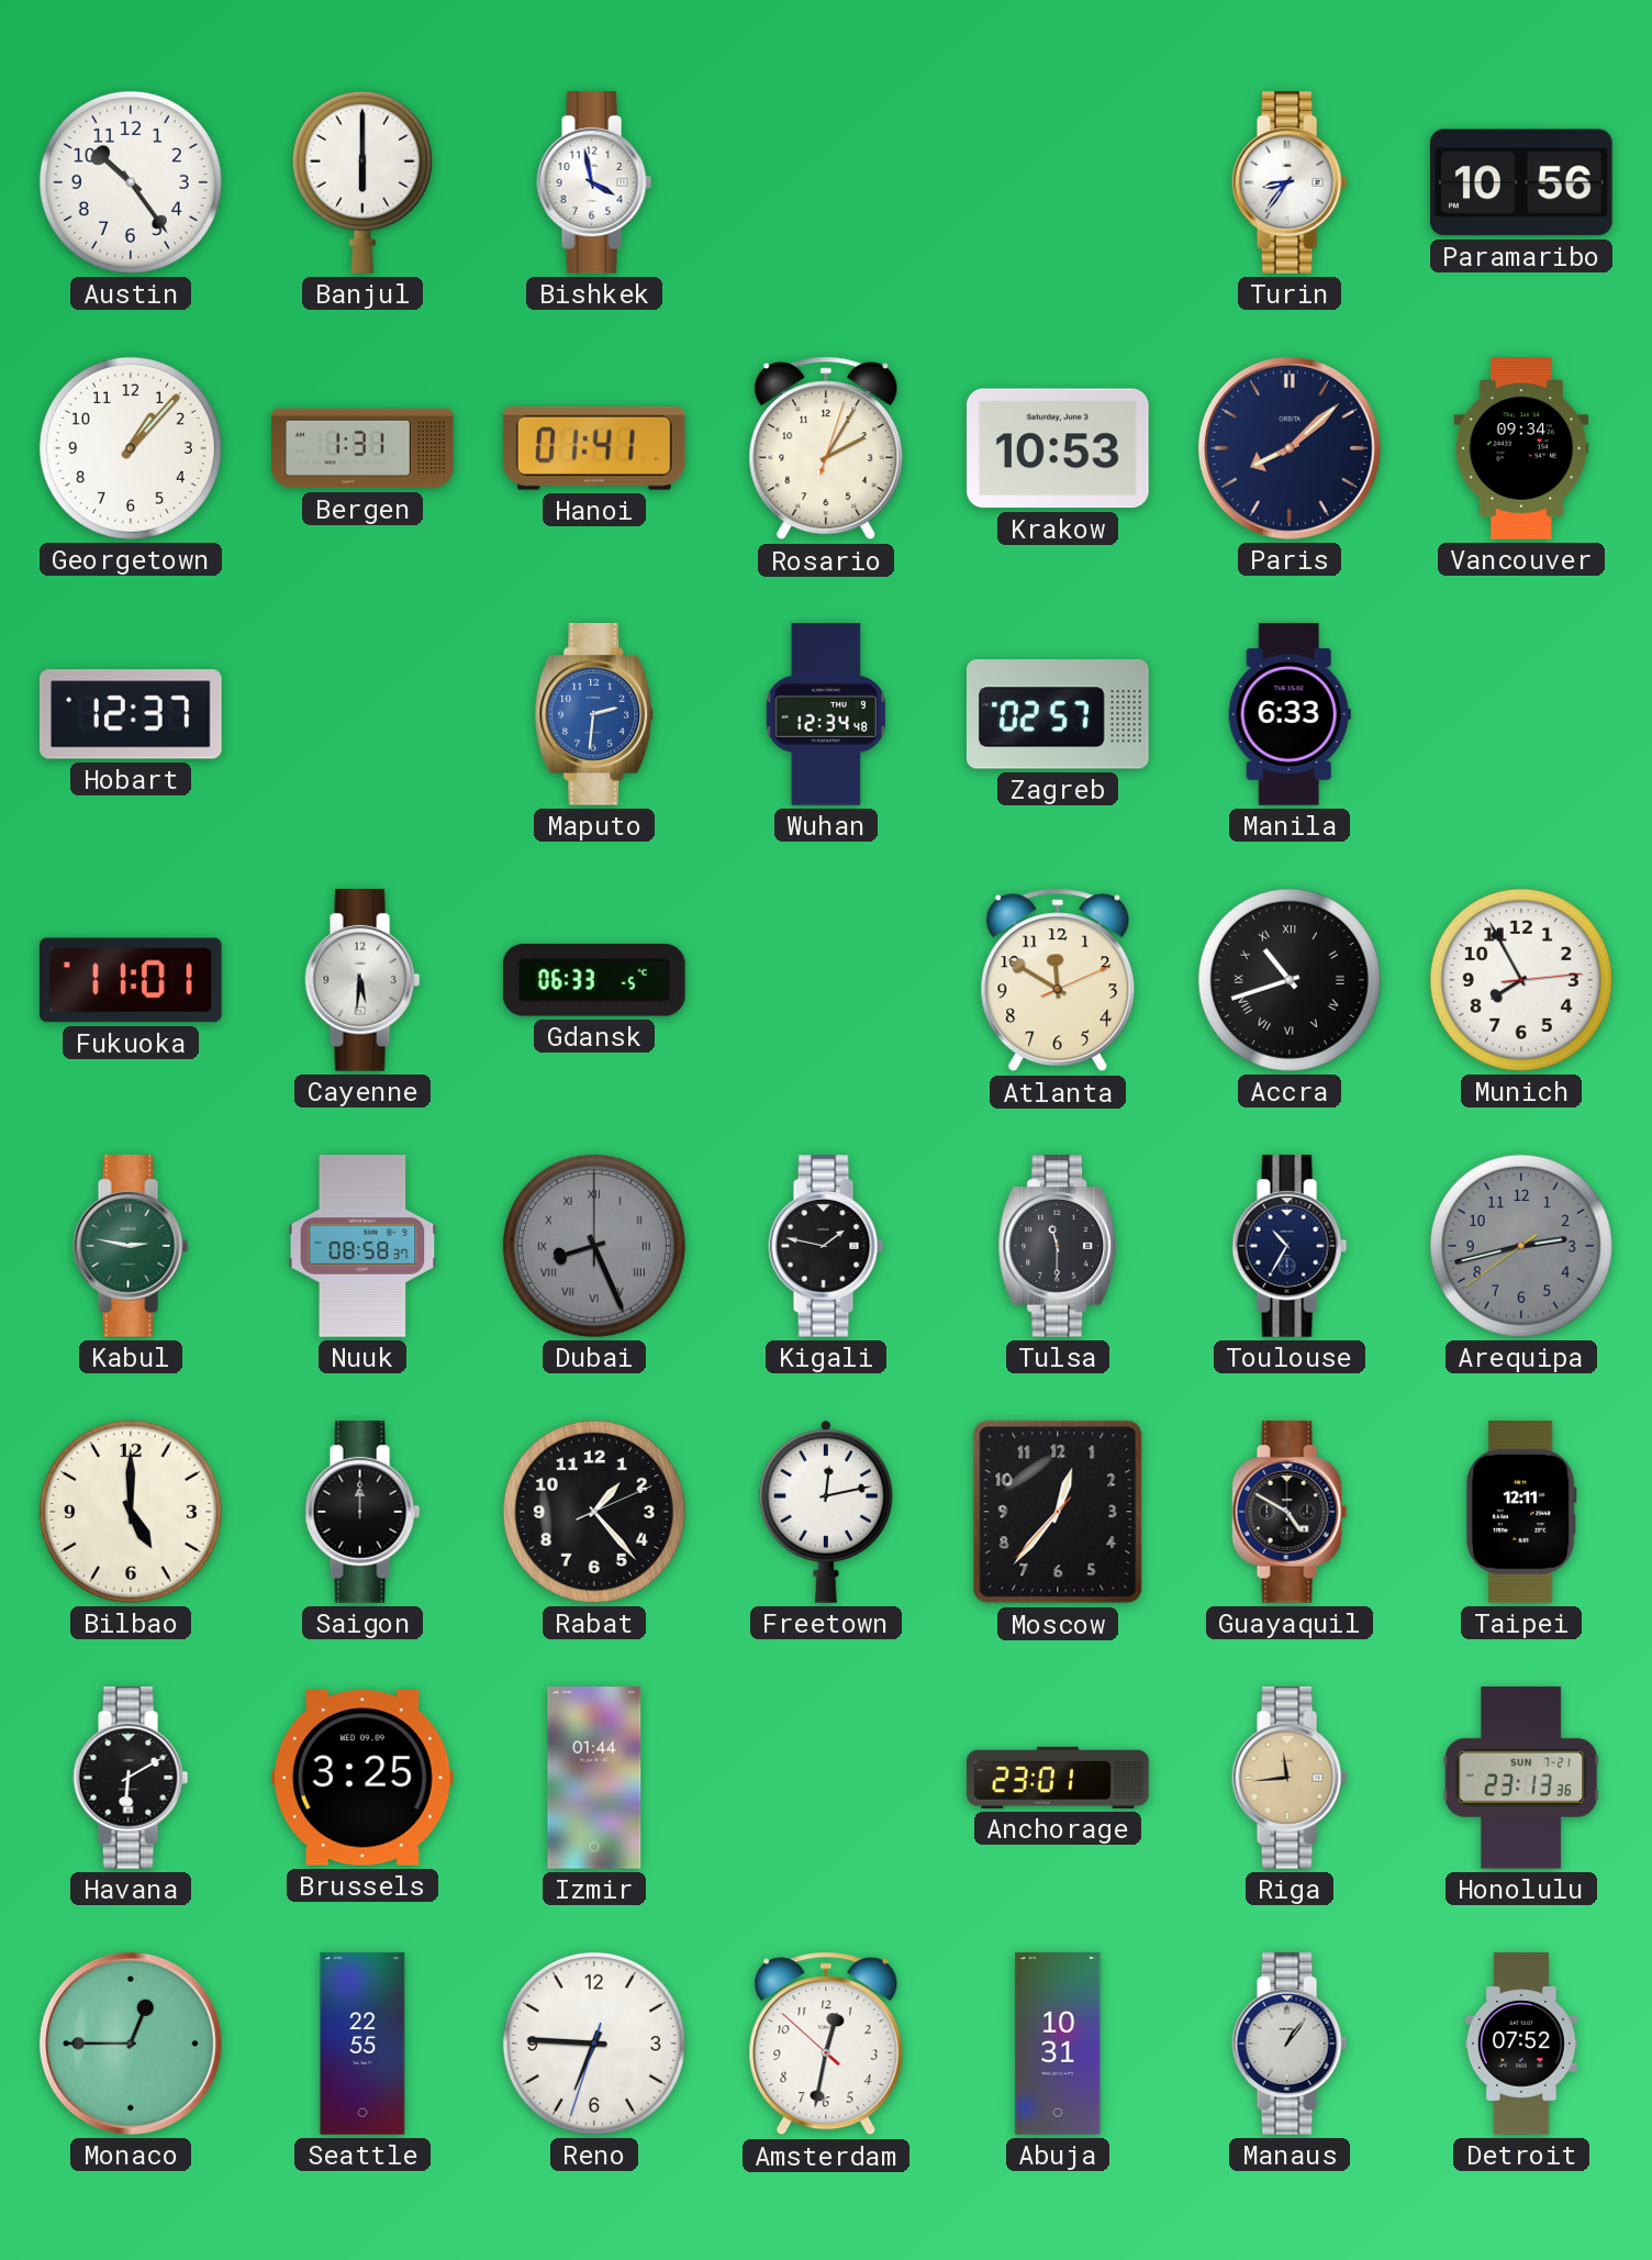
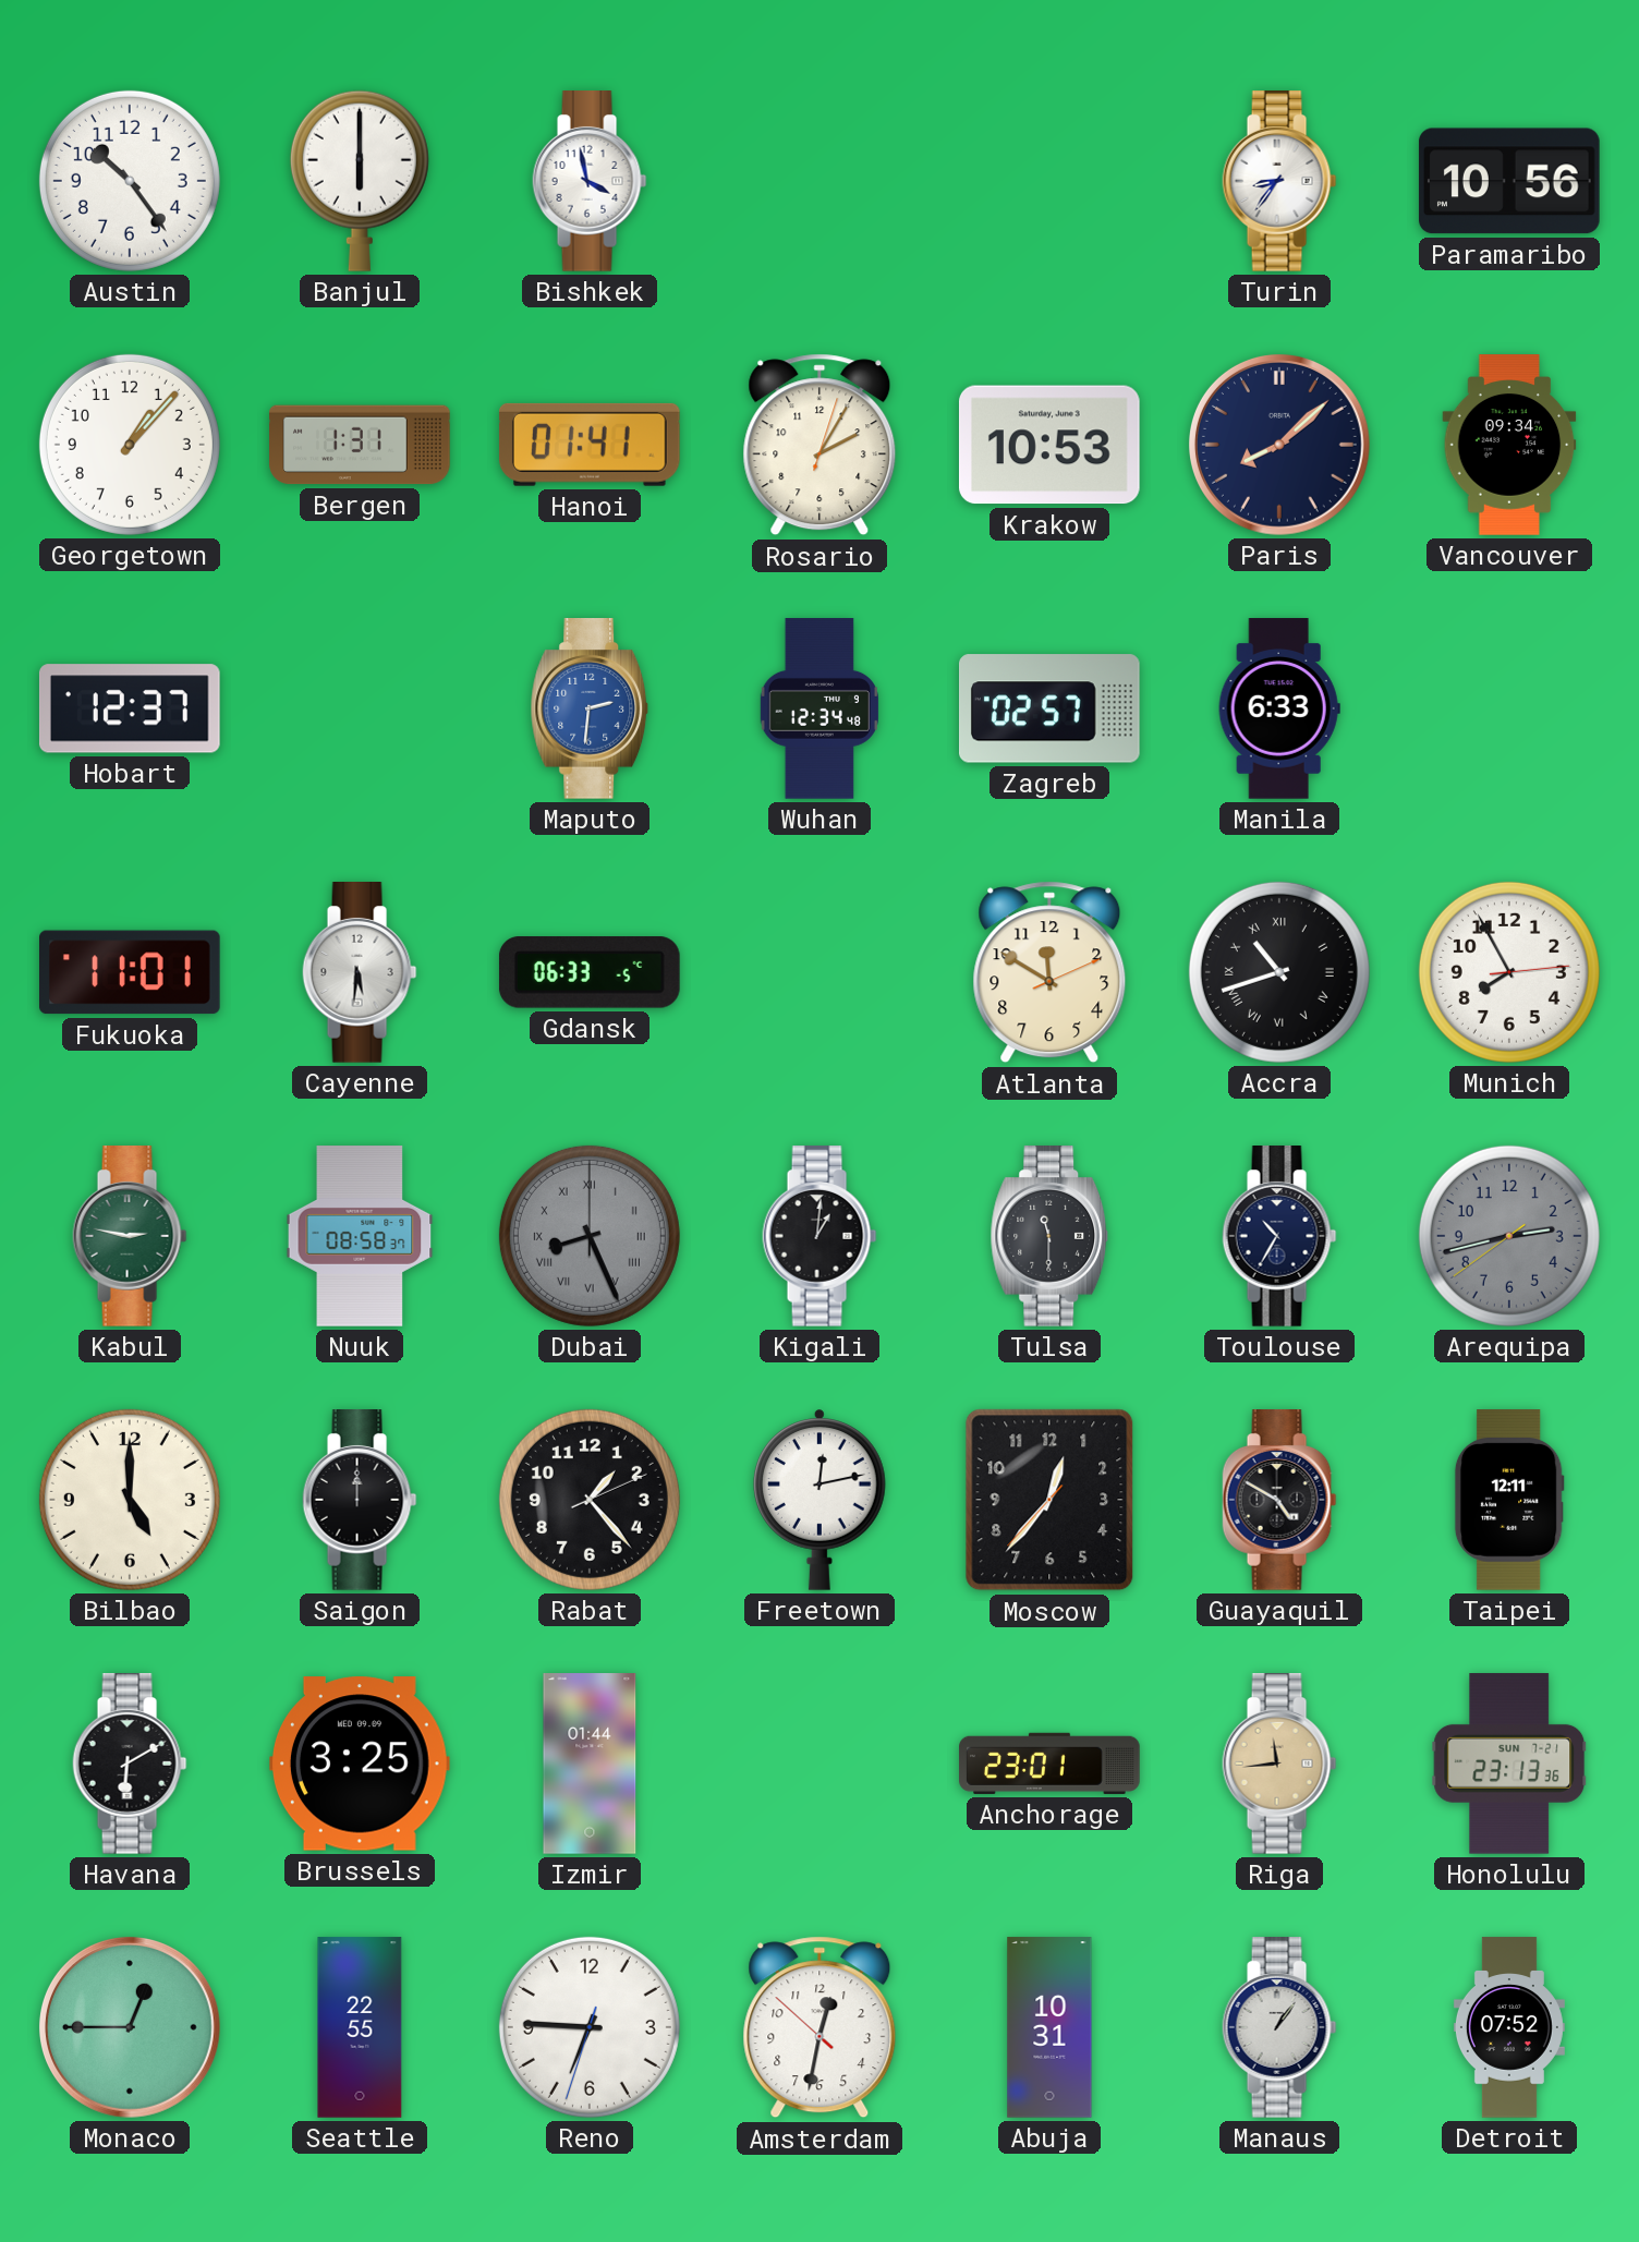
Kigali: 1:47 -> 1:01
